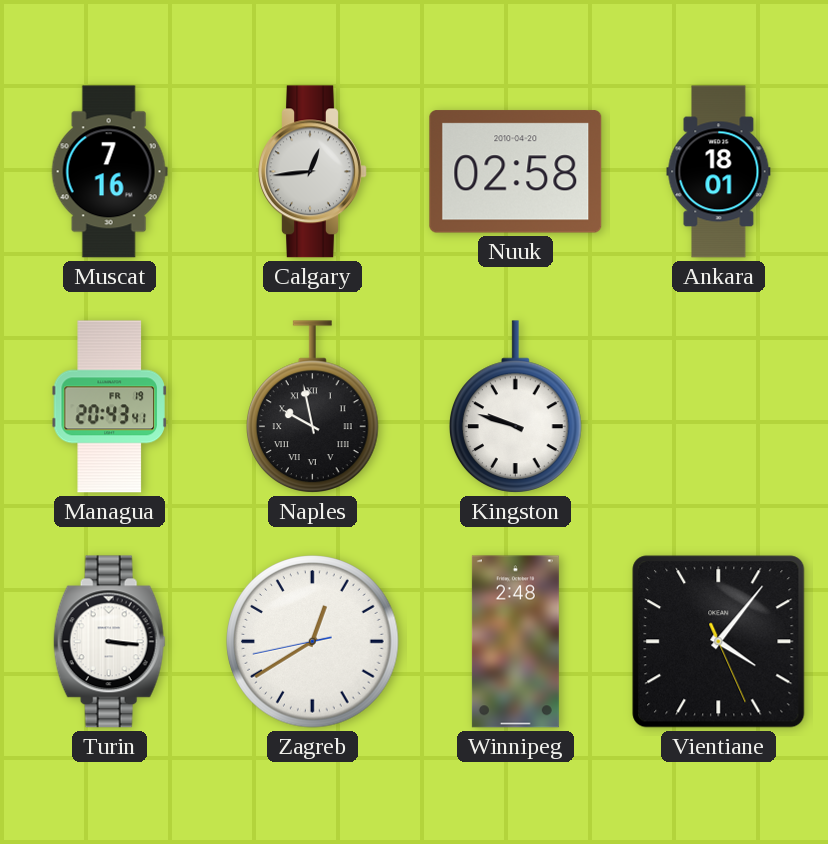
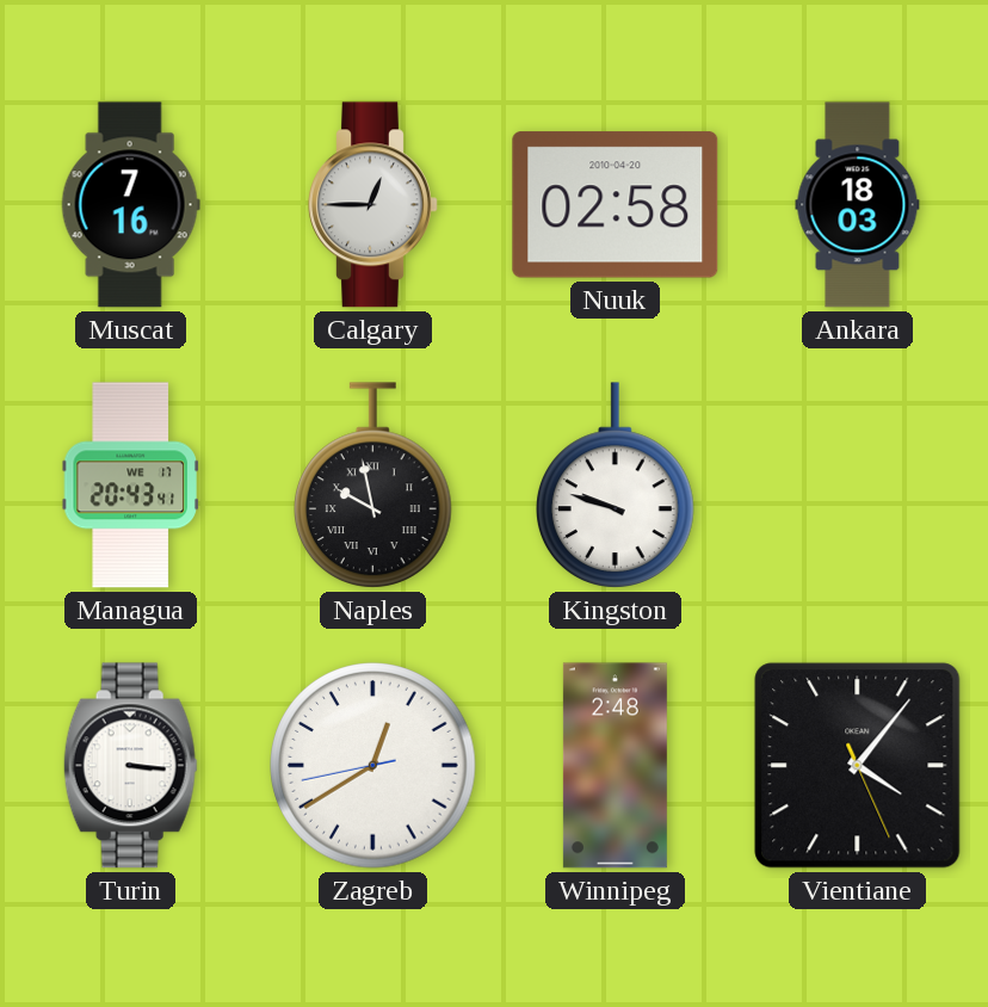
Calgary: 12:44 -> 12:45
Ankara: 18:01 -> 18:03
Managua date: FR 19 -> WE 17
